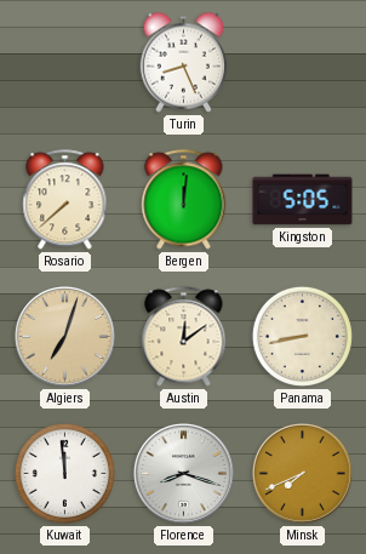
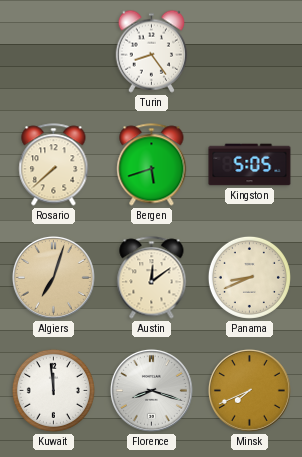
Turin: 8:26 -> 8:24
Bergen: 12:01 -> 5:42
Panama: 8:43 -> 8:41
